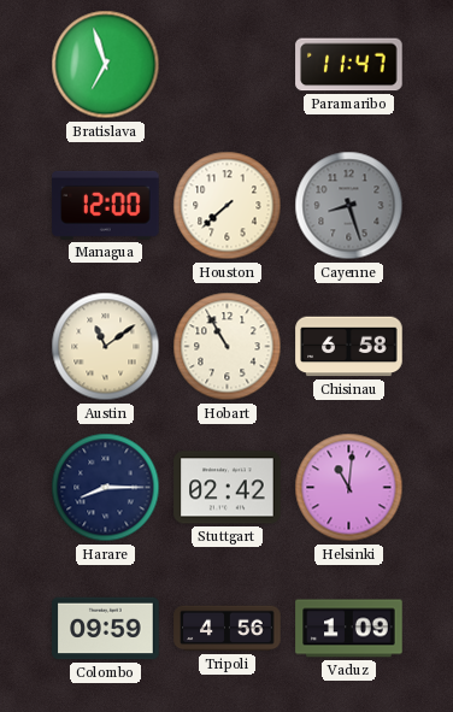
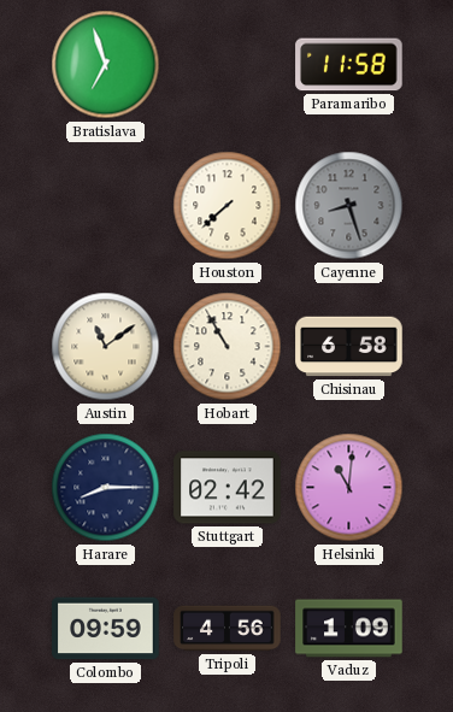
Paramaribo: 11:47 -> 11:58
Managua: 12:00 -> none
